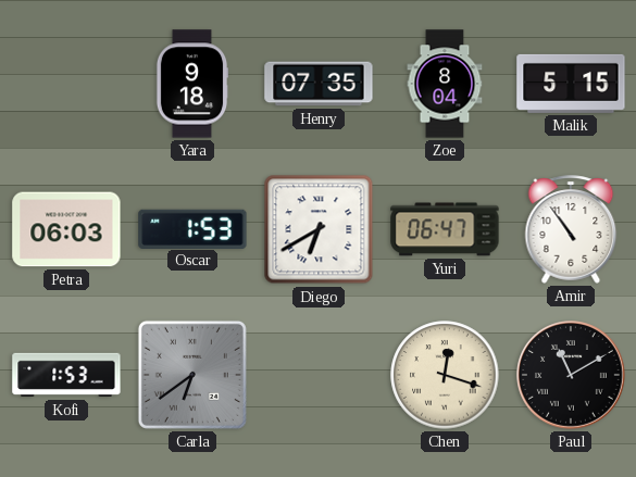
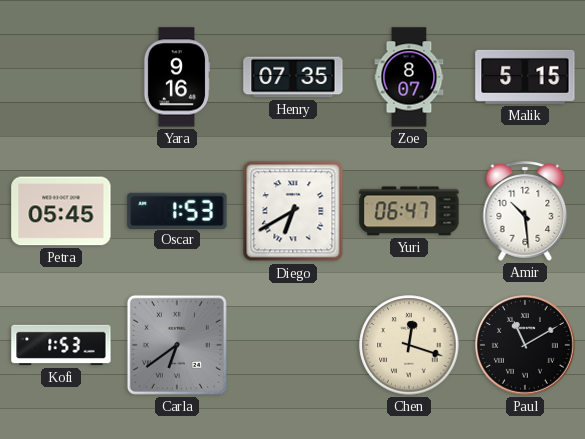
Yara: 9:18 -> 9:16
Zoe: 8:04 -> 8:07
Petra: 06:03 -> 05:45
Amir: 10:54 -> 10:29
